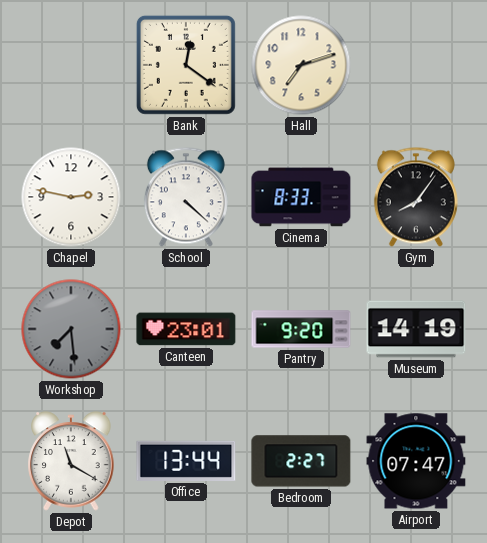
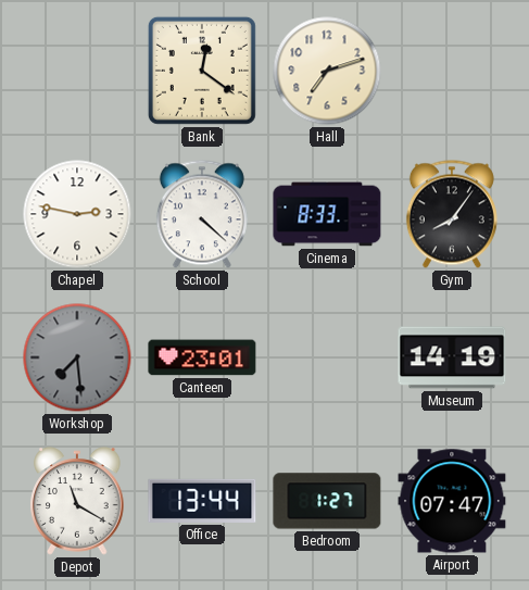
Pantry: 9:20 -> none
Bedroom: 2:27 -> 1:27
